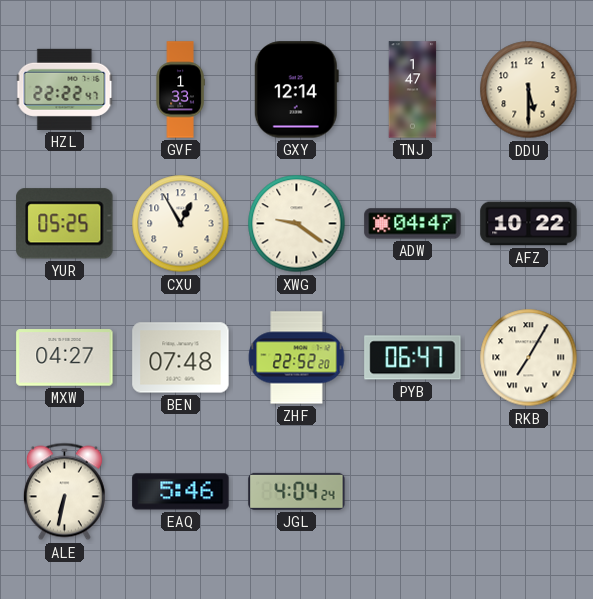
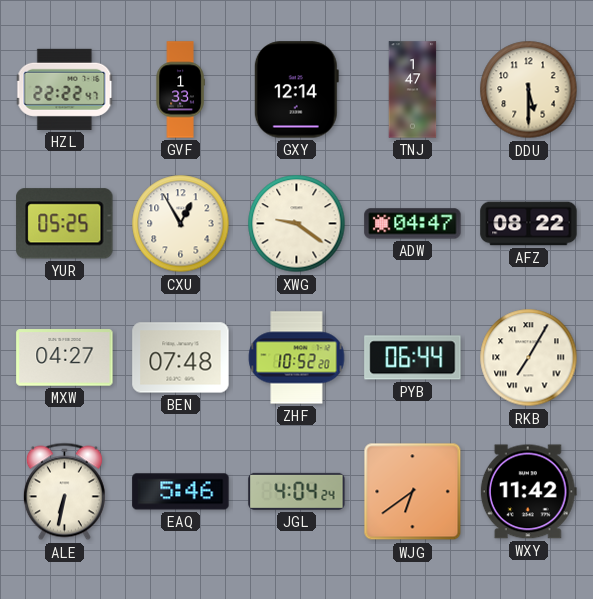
AFZ: 10:22 -> 08:22
ZHF: 22:52 -> 10:52
PYB: 06:47 -> 06:44
WJG: none -> 6:39
WXY: none -> 11:42
